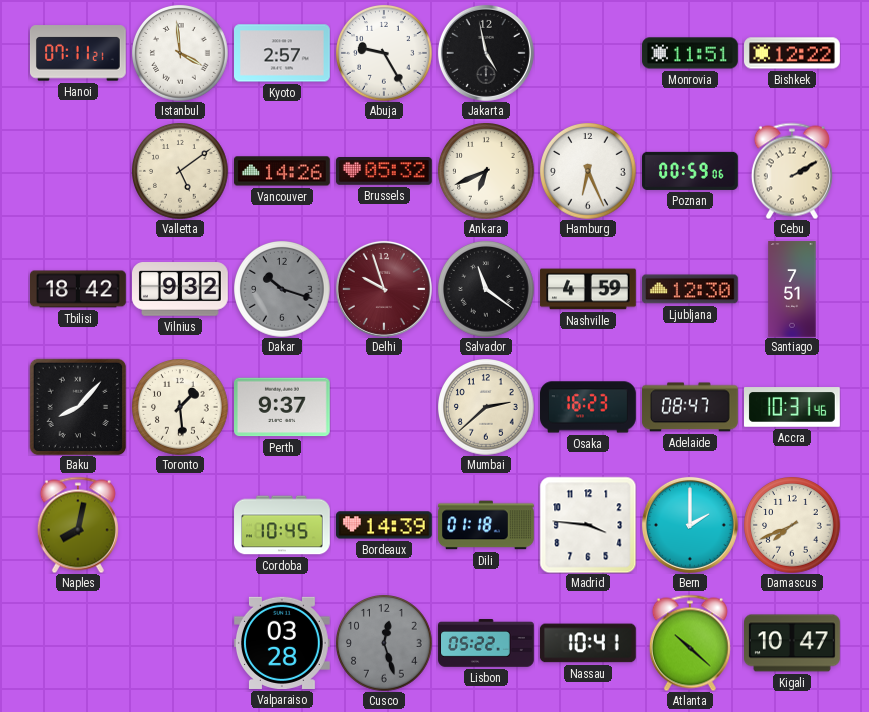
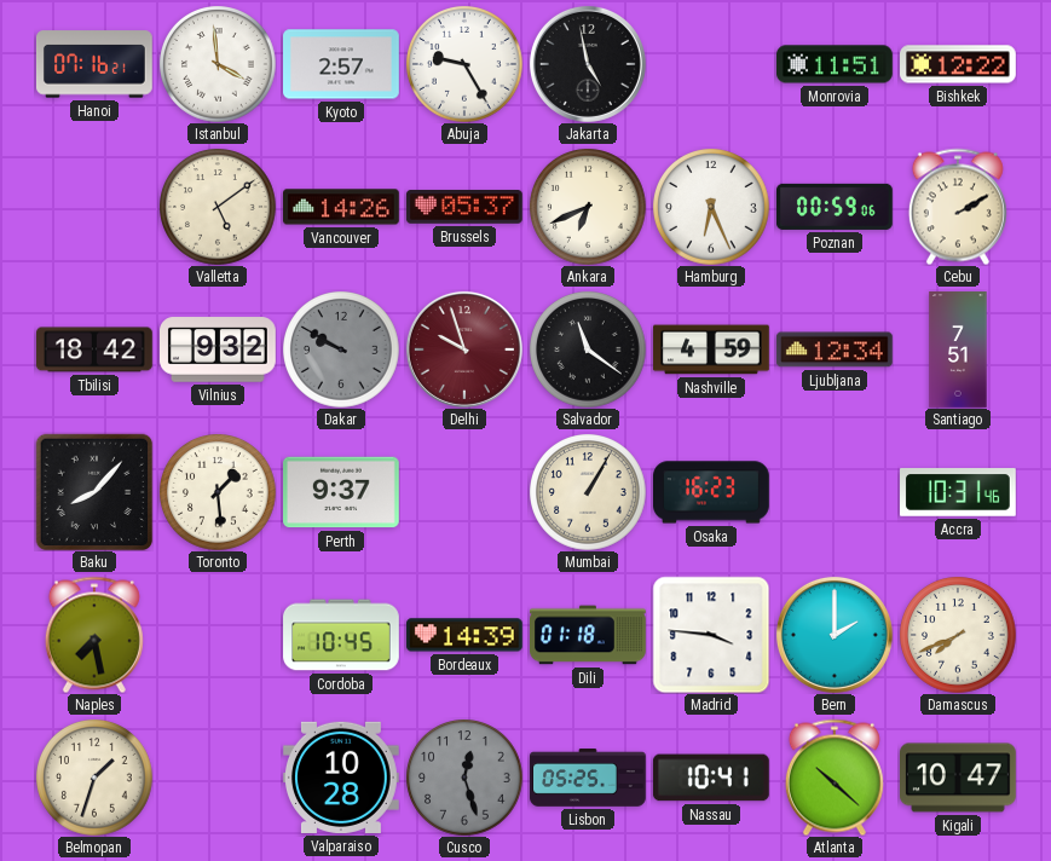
Hanoi: 07:11 -> 07:16
Brussels: 05:32 -> 05:37
Dakar: 10:18 -> 9:50
Ljubljana: 12:30 -> 12:34
Mumbai: 2:38 -> 1:05
Adelaide: 08:47 -> none
Naples: 8:02 -> 7:28
Belmopan: none -> 1:33
Valparaiso: 03:28 -> 10:28
Lisbon: 05:22 -> 05:25
